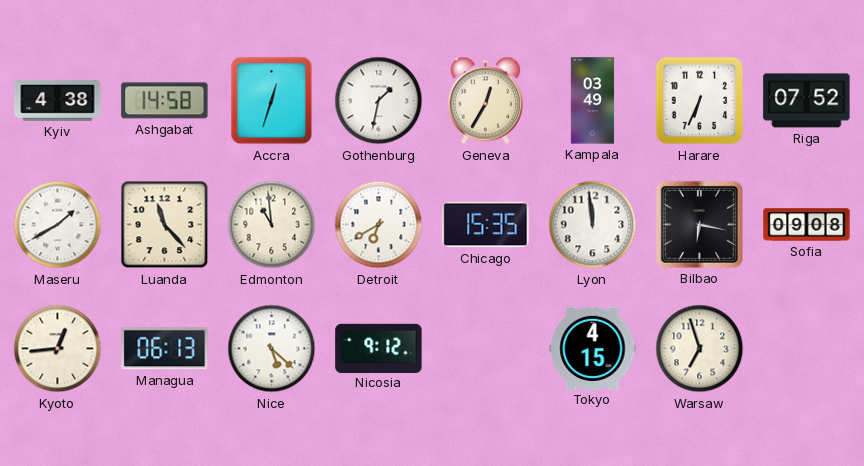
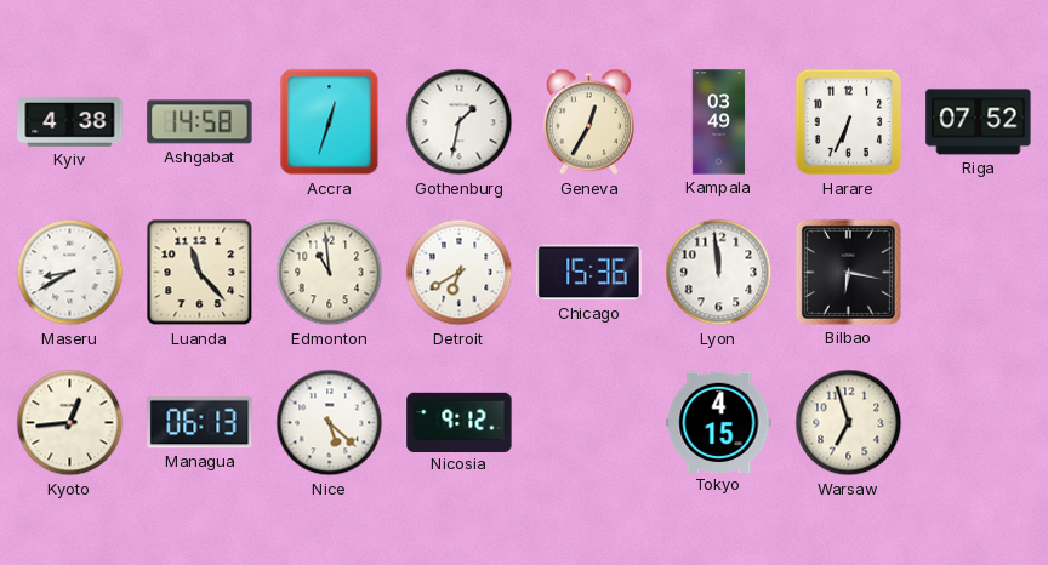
Maseru: 1:40 -> 8:40
Chicago: 15:35 -> 15:36
Sofia: 09:08 -> none
